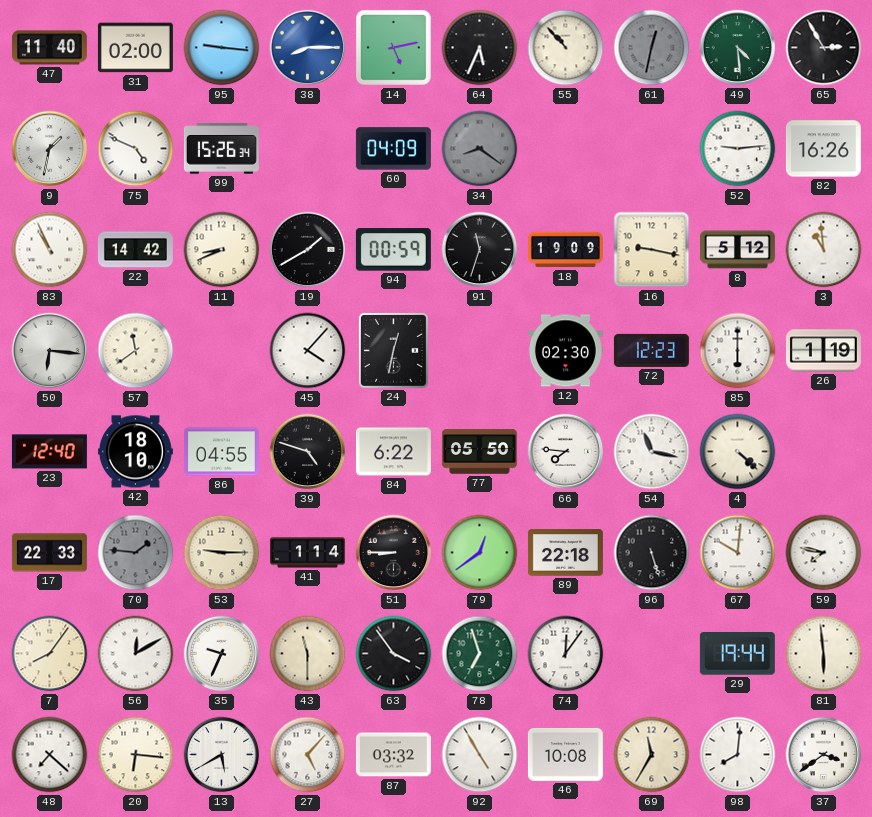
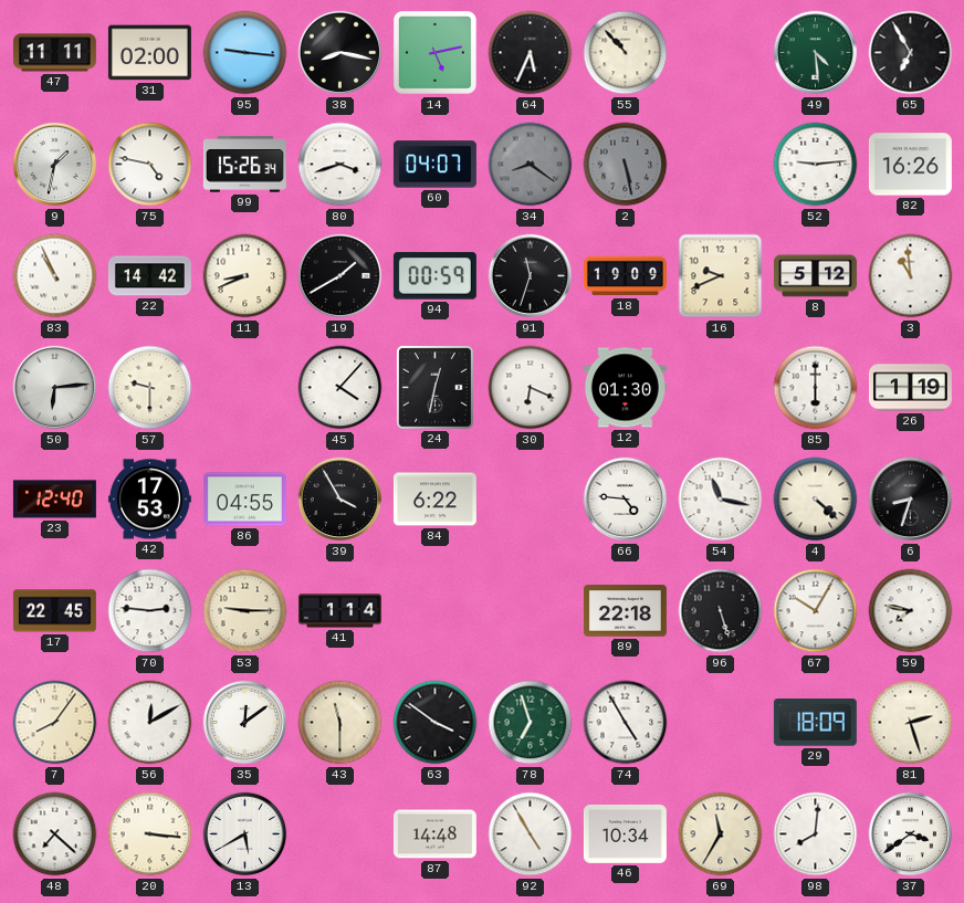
47: 11:40 -> 11:11
38: 8:15 -> 8:17
38 dial: blue -> black
61: 12:32 -> none
65: 2:55 -> 6:55
75: 4:49 -> 4:47
80: none -> 3:42
60: 04:09 -> 04:07
2: none -> 5:28
16: 9:17 -> 9:41
50: 6:16 -> 6:14
57: 11:39 -> 9:30
30: none -> 6:19
12: 02:30 -> 01:30
72: 12:23 -> none
42: 18:10 -> 17:53
39: 4:48 -> 3:55
77: 05:50 -> none
66: 7:46 -> 4:46
6: none -> 8:33
17: 22:33 -> 22:45
70: 1:46 -> 2:46
70 dial: grey -> white
51: 8:45 -> none
79: 12:39 -> none
67: 10:01 -> 10:05
35: 9:34 -> 12:09
63: 3:54 -> 3:51
74: 12:06 -> 4:55
29: 19:44 -> 18:09
81: 5:59 -> 2:27
20: 6:16 -> 3:16
27: 5:07 -> none
87: 03:32 -> 14:48
46: 10:08 -> 10:34
